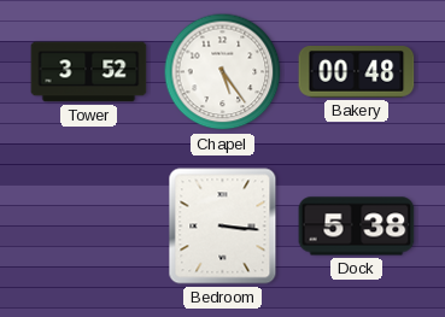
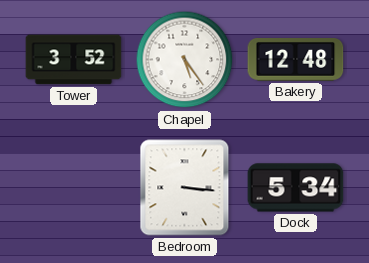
Bakery: 00:48 -> 12:48
Dock: 5:38 -> 5:34
